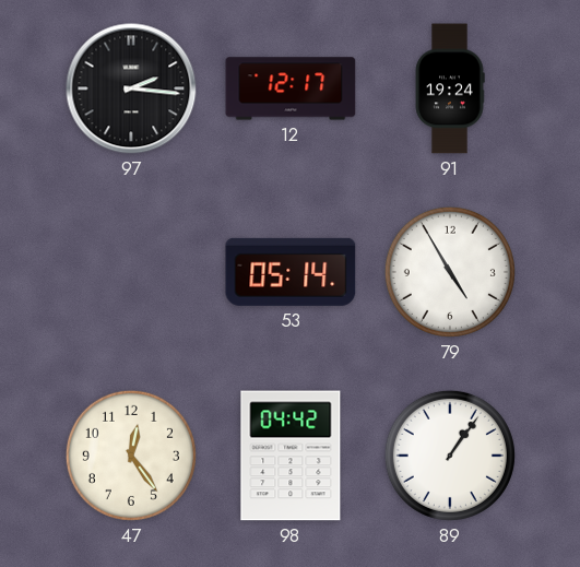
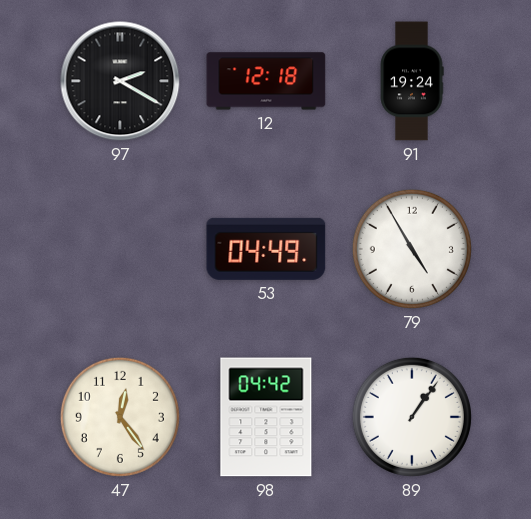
97: 2:16 -> 2:20
12: 12:17 -> 12:18
53: 05:14 -> 04:49
